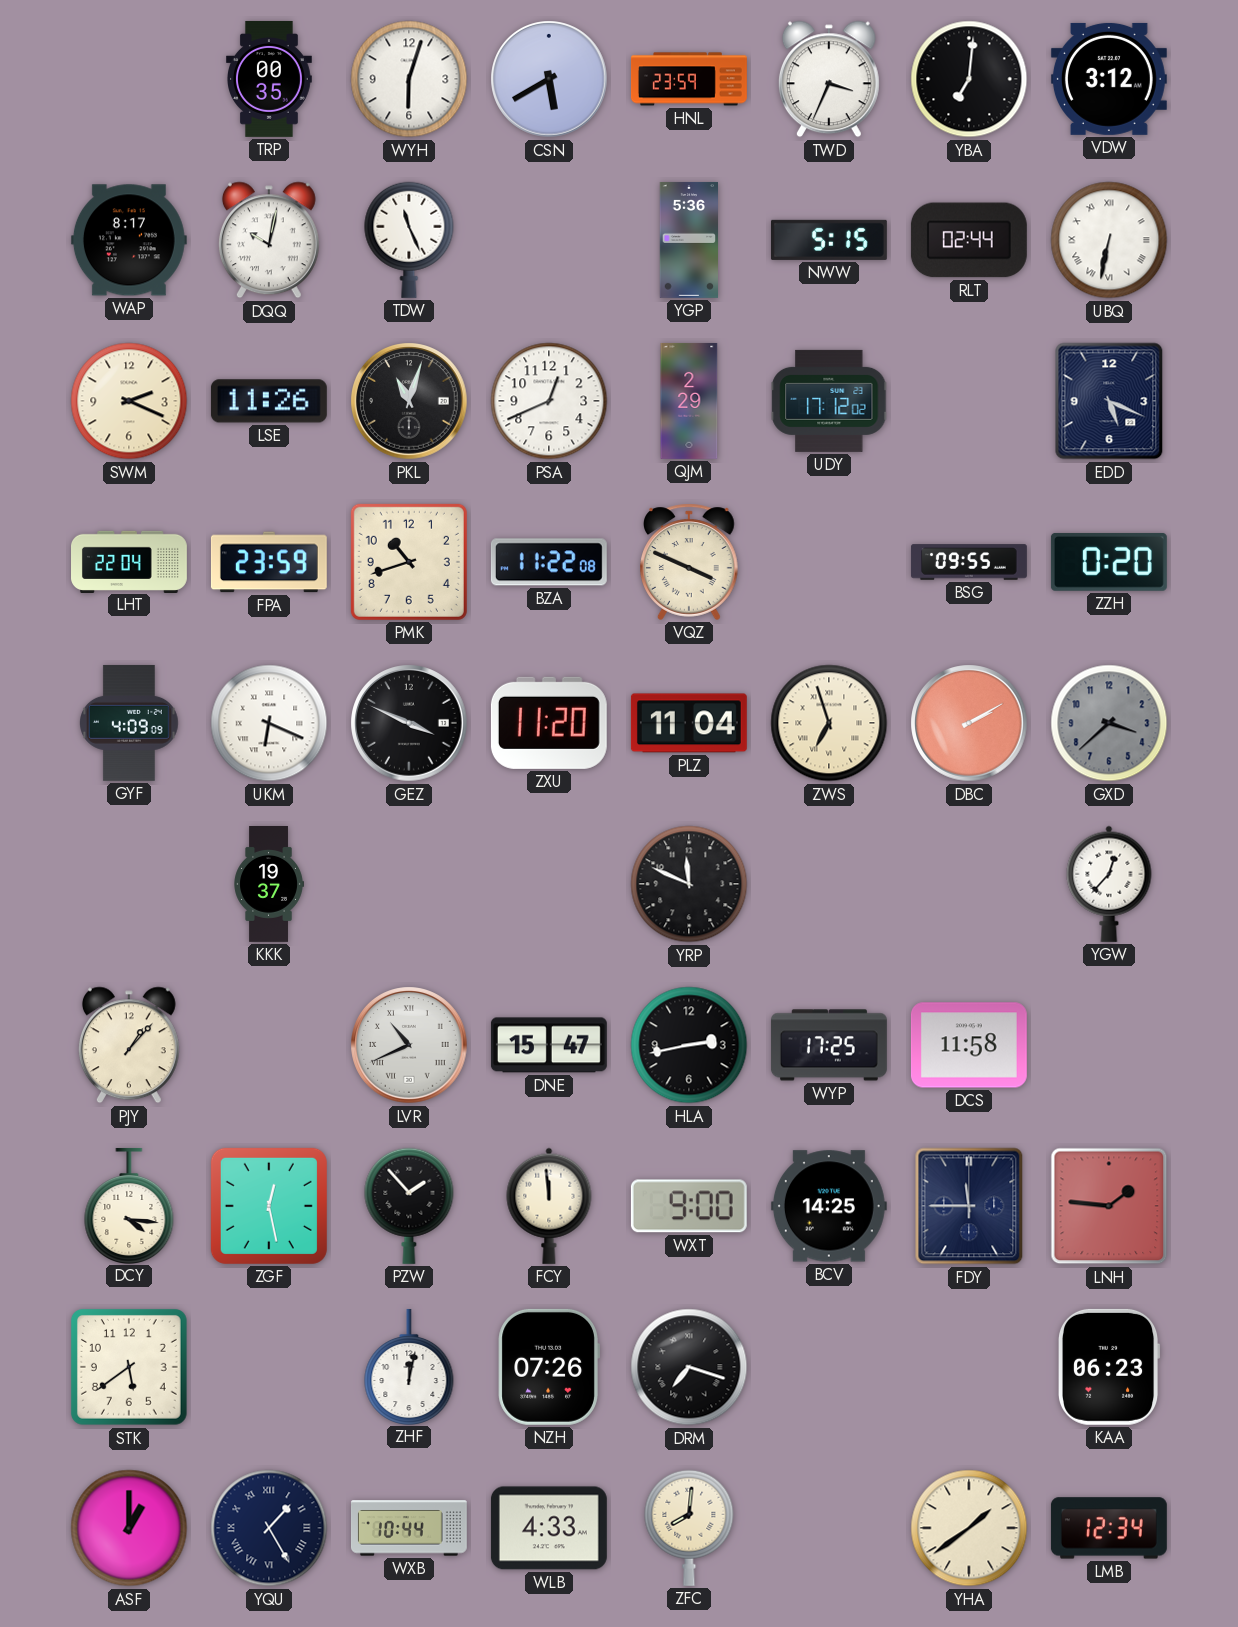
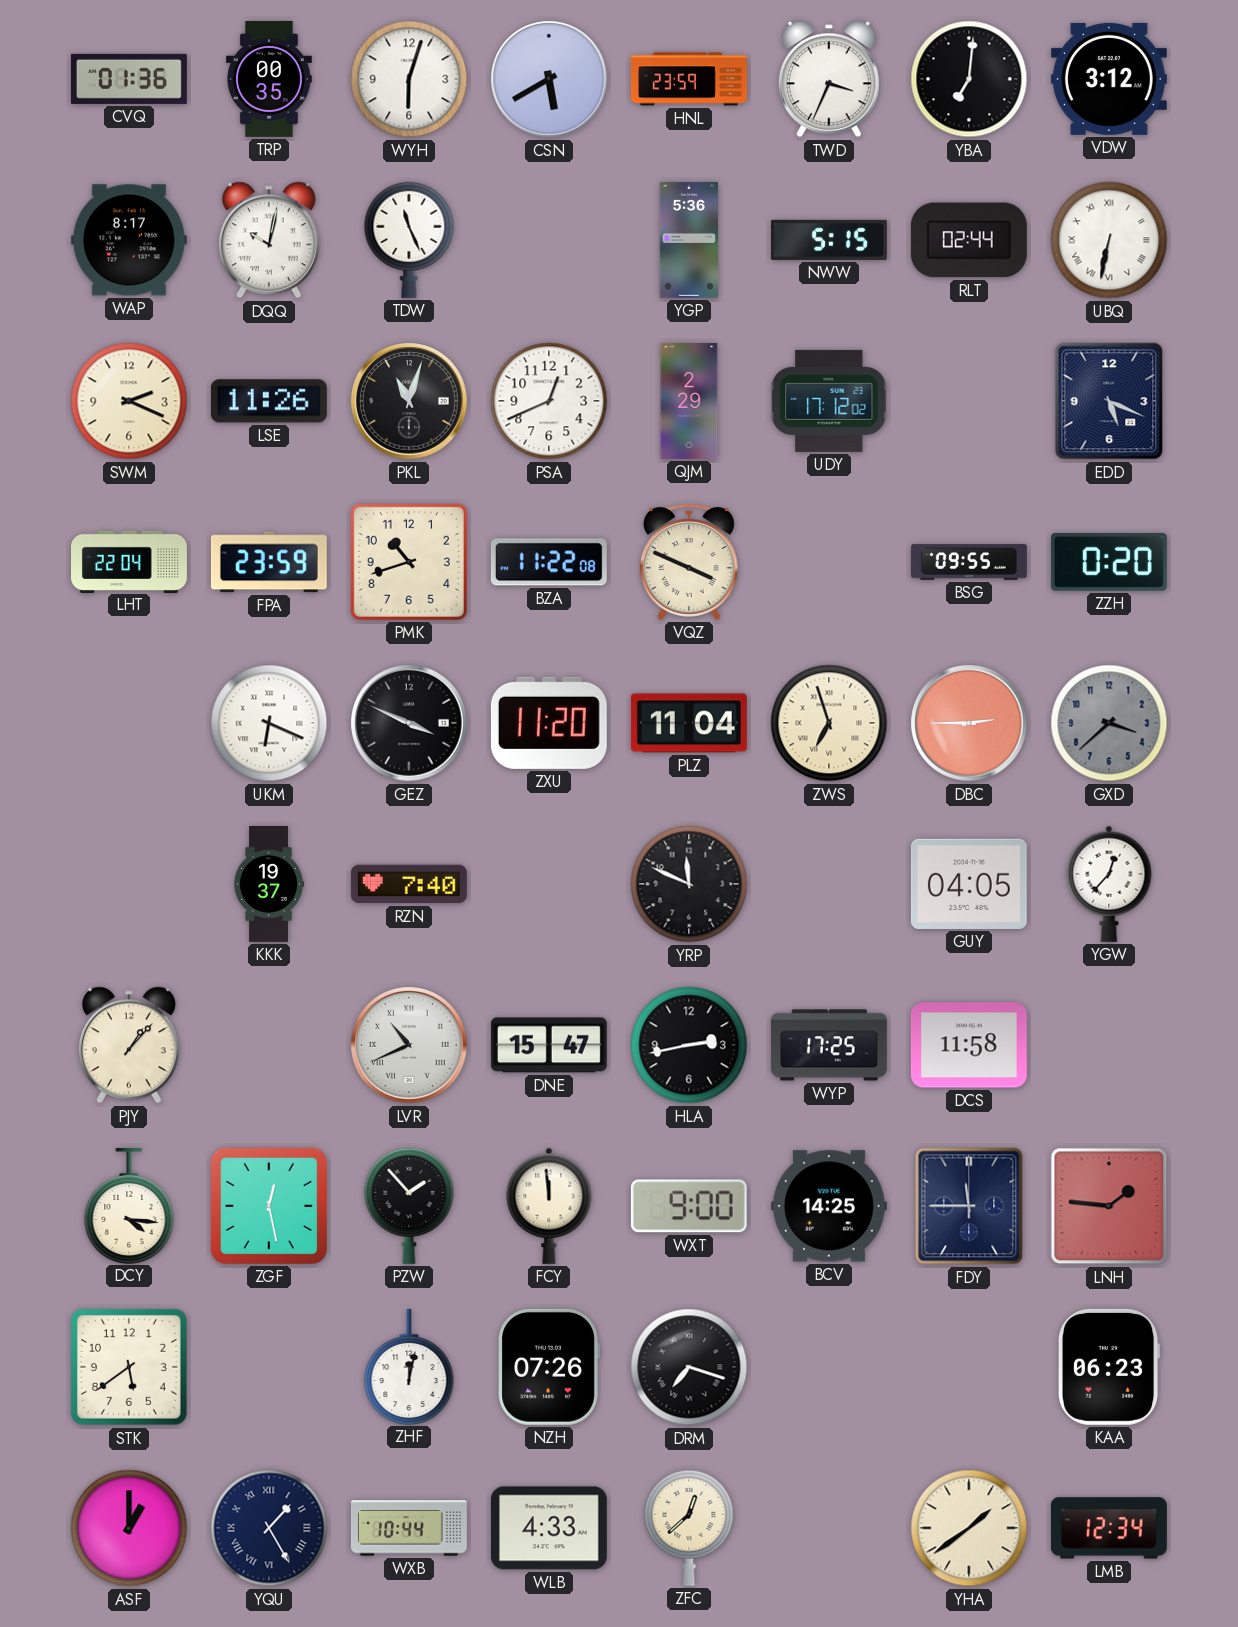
CVQ: none -> 01:36
GYF: 4:09 -> none
DBC: 2:10 -> 2:45
RZN: none -> 7:40
GUY: none -> 04:05
ZFC: 8:01 -> 12:38
